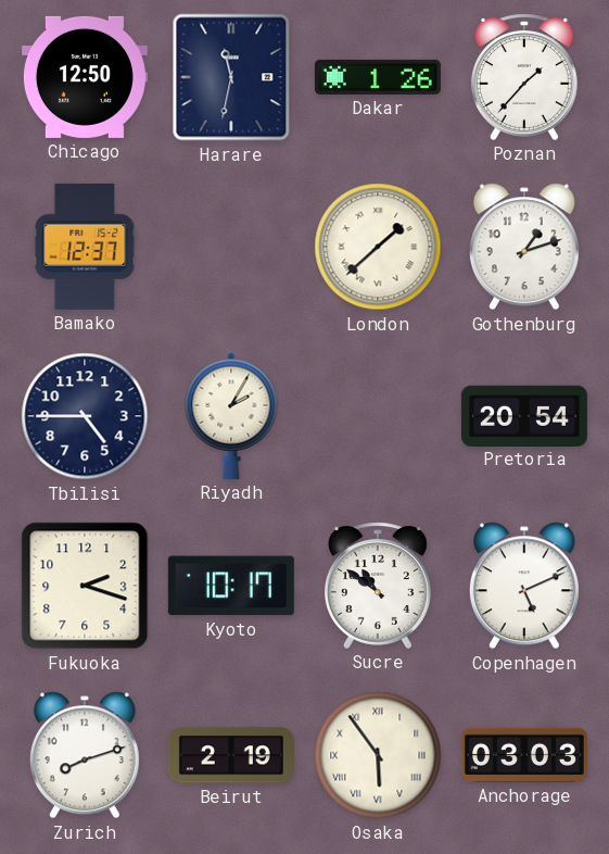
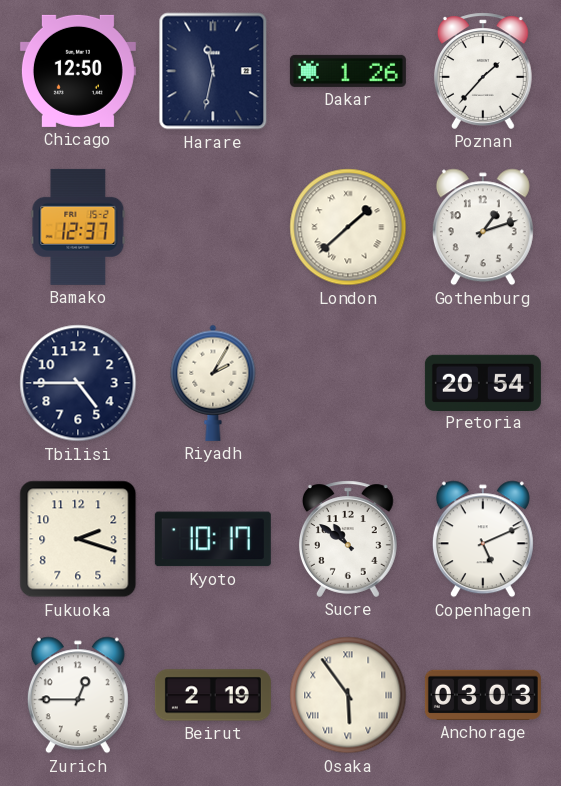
Zurich: 8:12 -> 12:45
